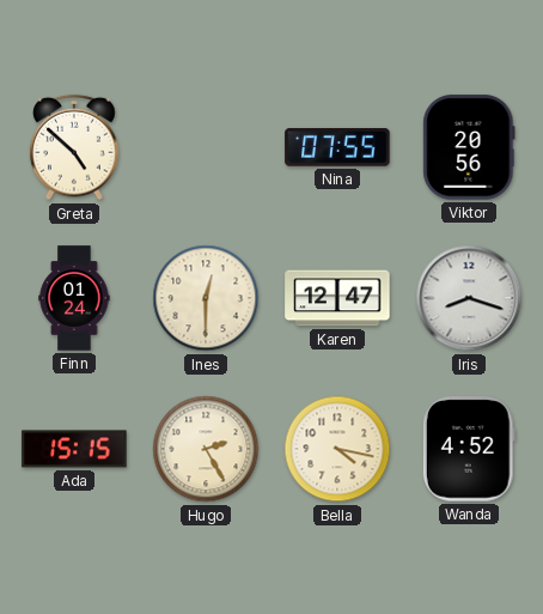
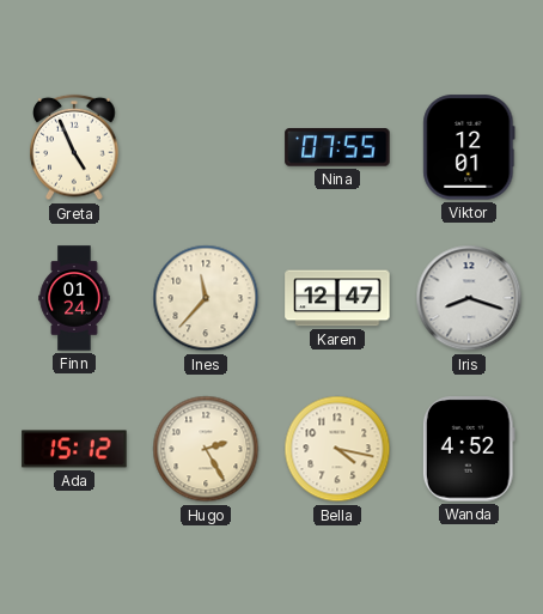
Greta: 4:52 -> 4:56
Viktor: 20:56 -> 12:01
Ines: 12:30 -> 11:37
Ada: 15:15 -> 15:12
